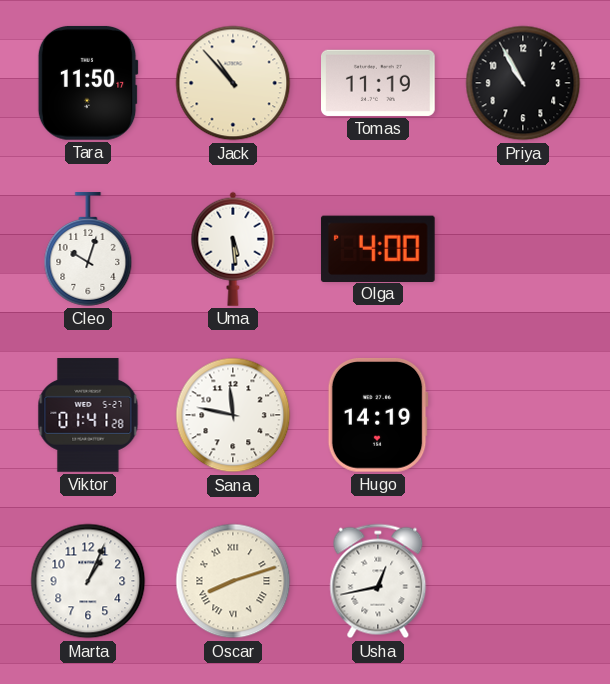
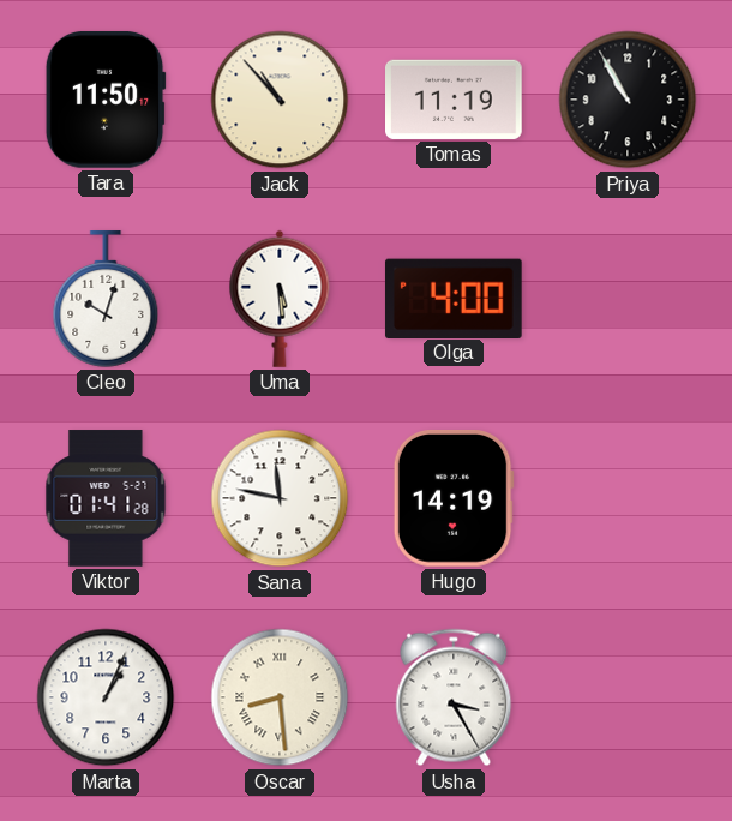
Oscar: 8:12 -> 8:29
Usha: 12:43 -> 3:25
